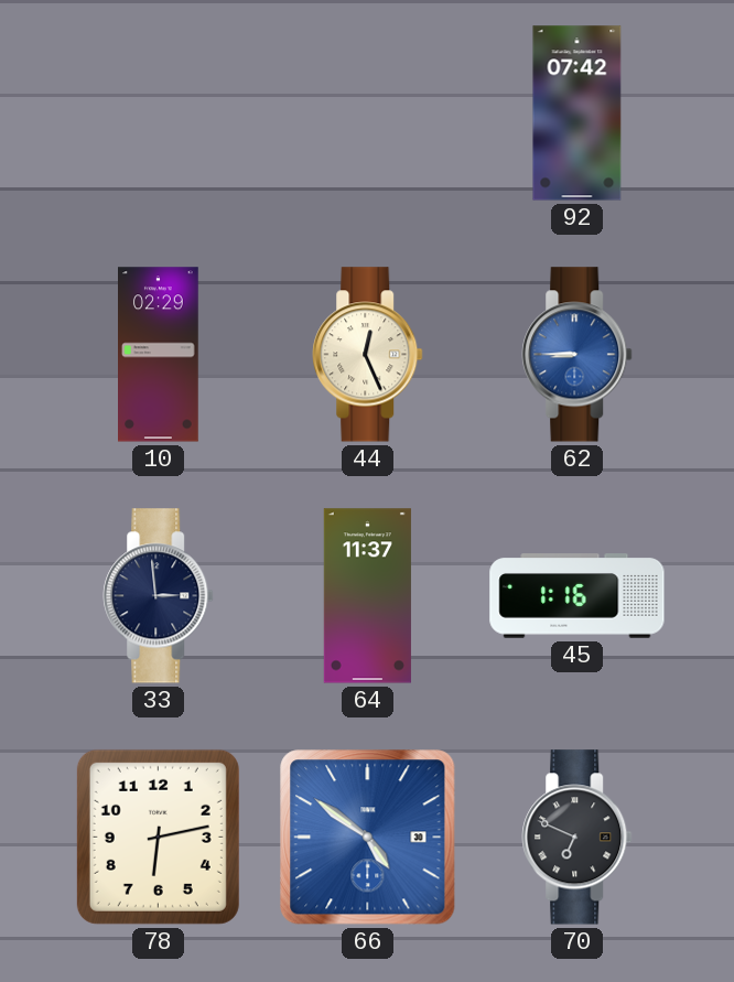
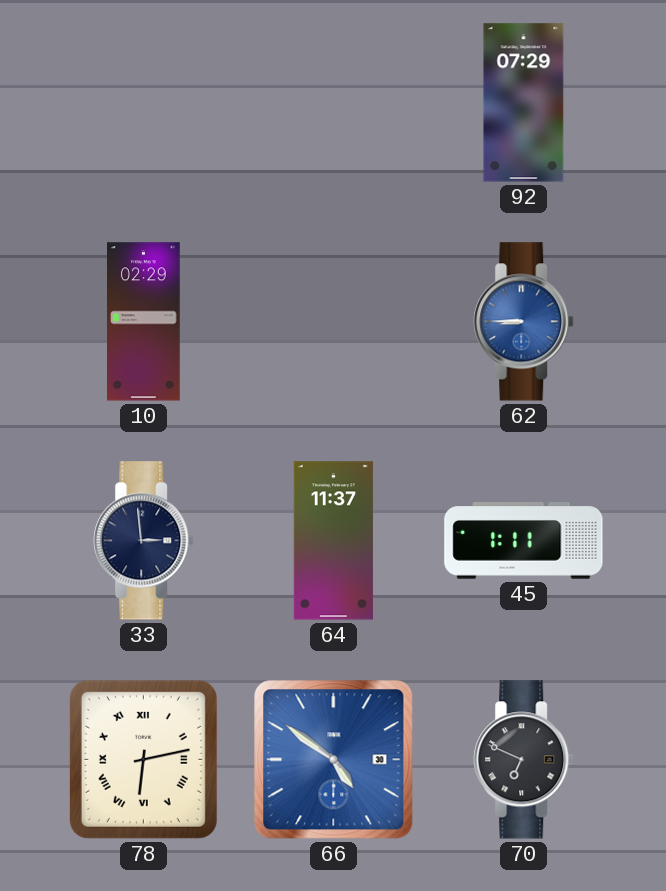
92: 07:42 -> 07:29
44: 12:26 -> none
45: 1:16 -> 1:11
78 numerals: Arabic -> Roman
